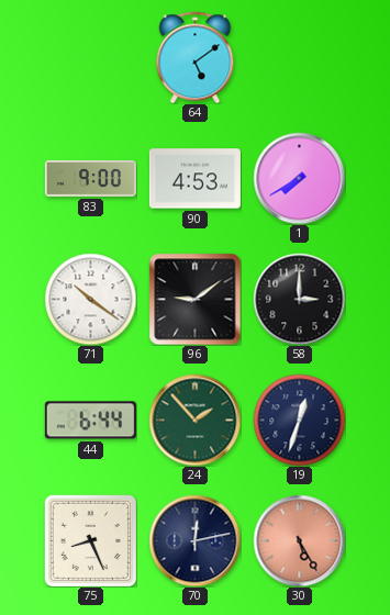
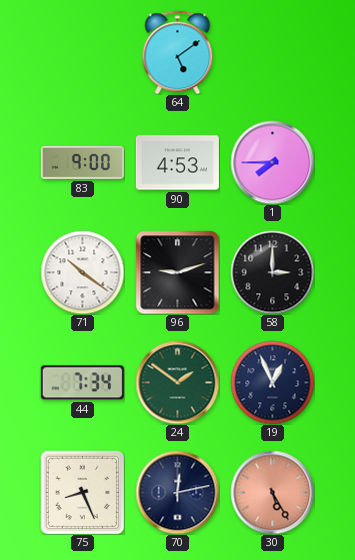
1: 7:40 -> 7:45
96: 9:09 -> 9:12
44: 6:44 -> 7:34
24: 1:53 -> 1:51
19: 12:33 -> 12:56
